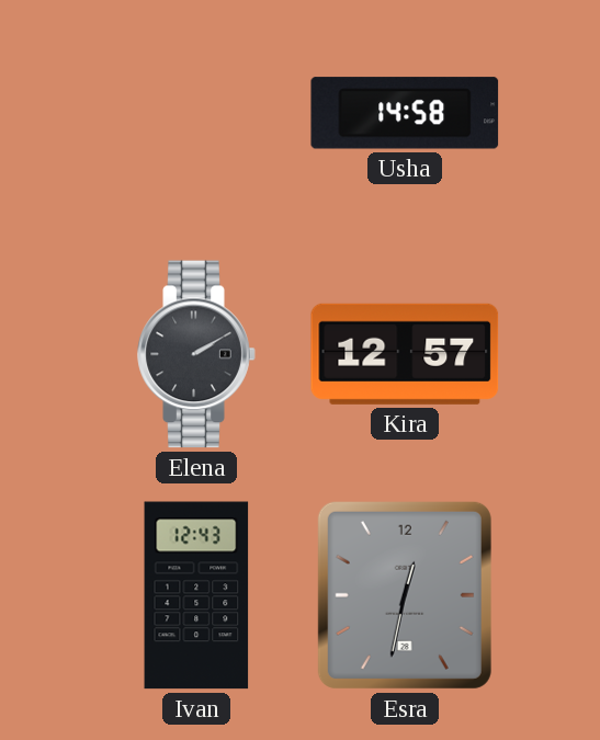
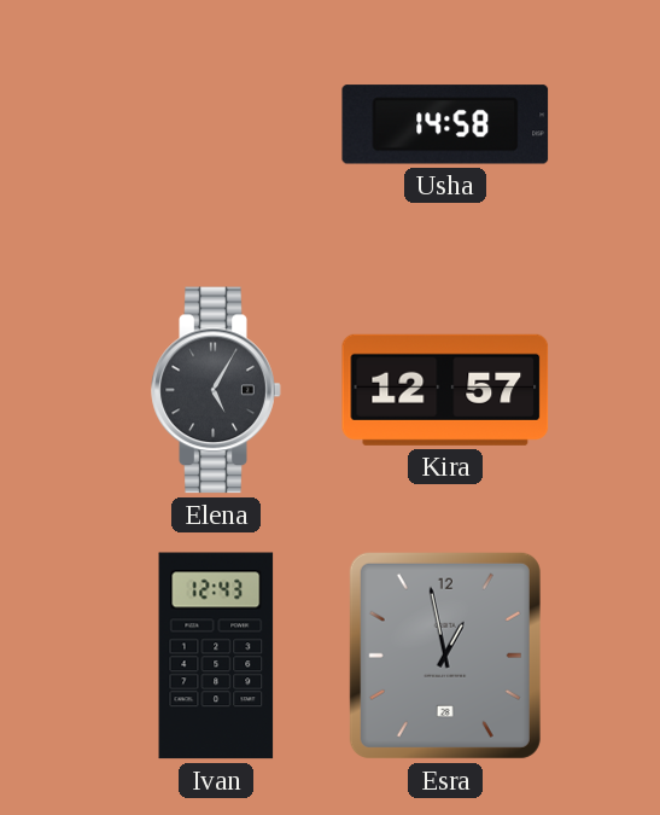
Elena: 2:10 -> 5:05
Esra: 12:32 -> 12:58
